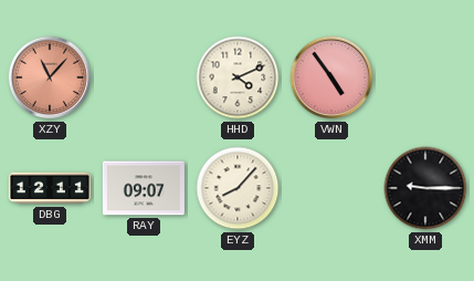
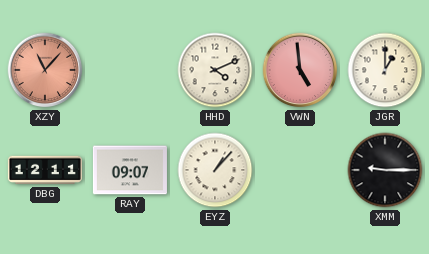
VWN: 4:54 -> 4:59
JGR: none -> 1:00
EYZ: 8:07 -> 1:07
